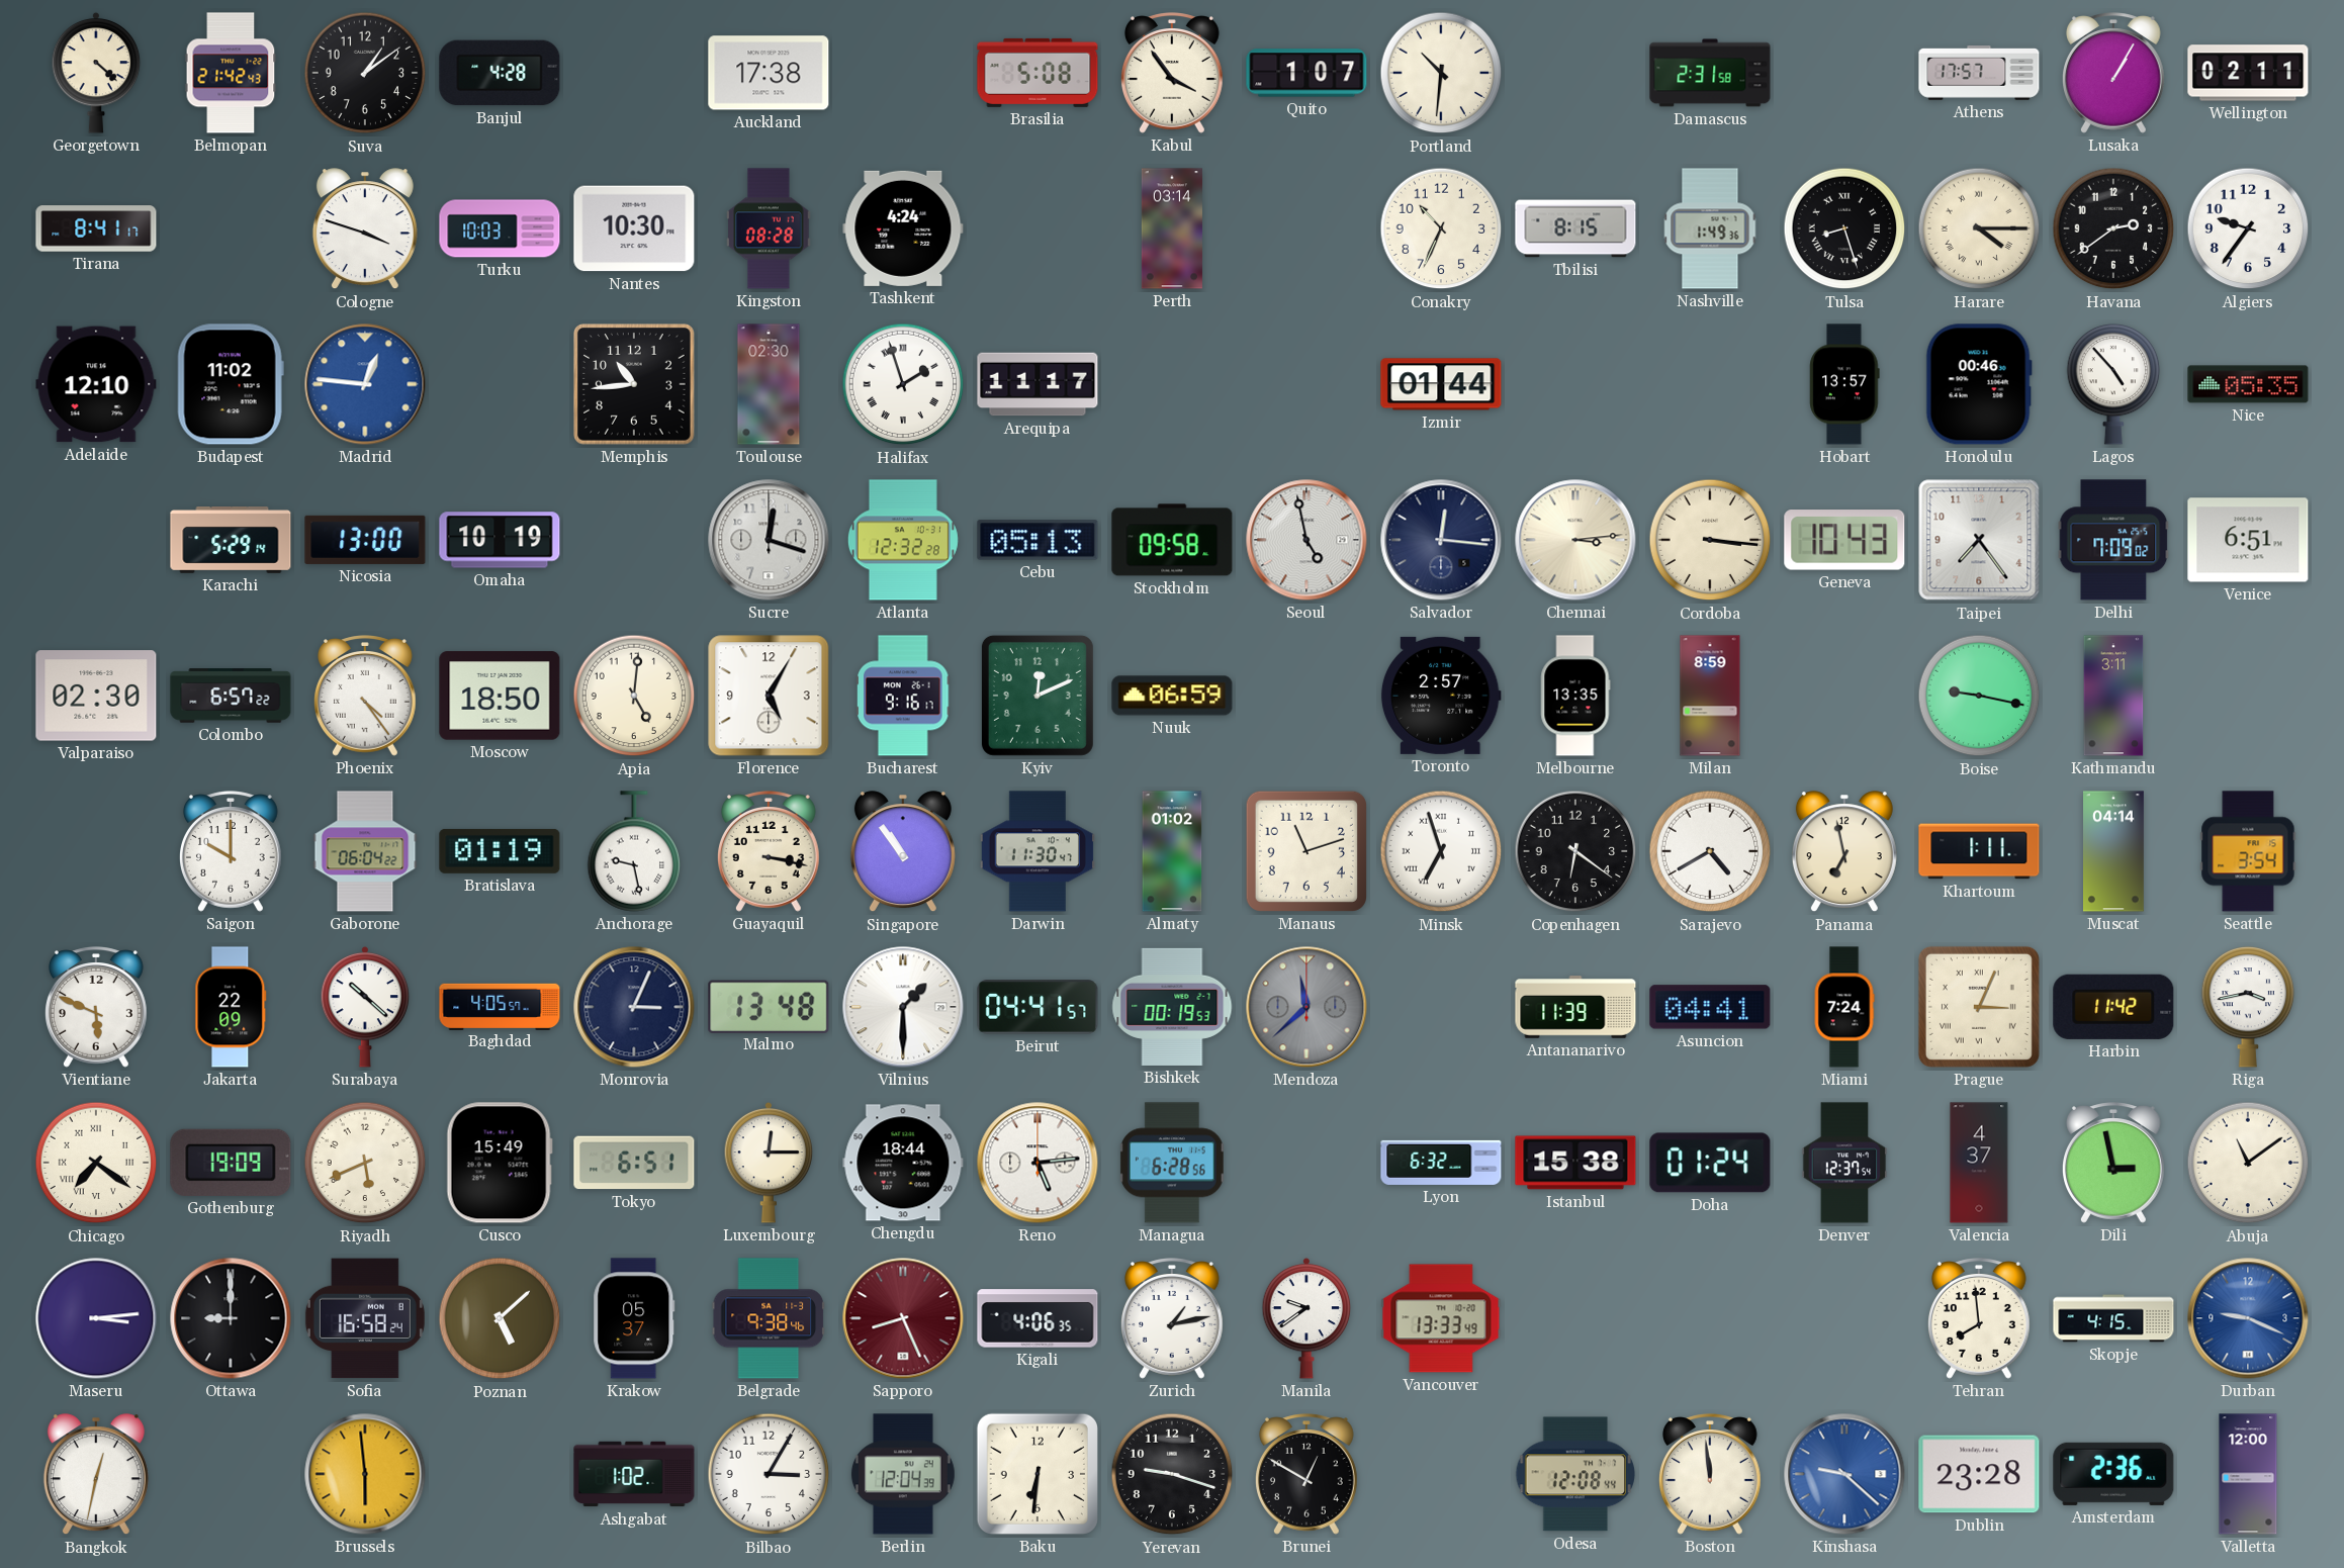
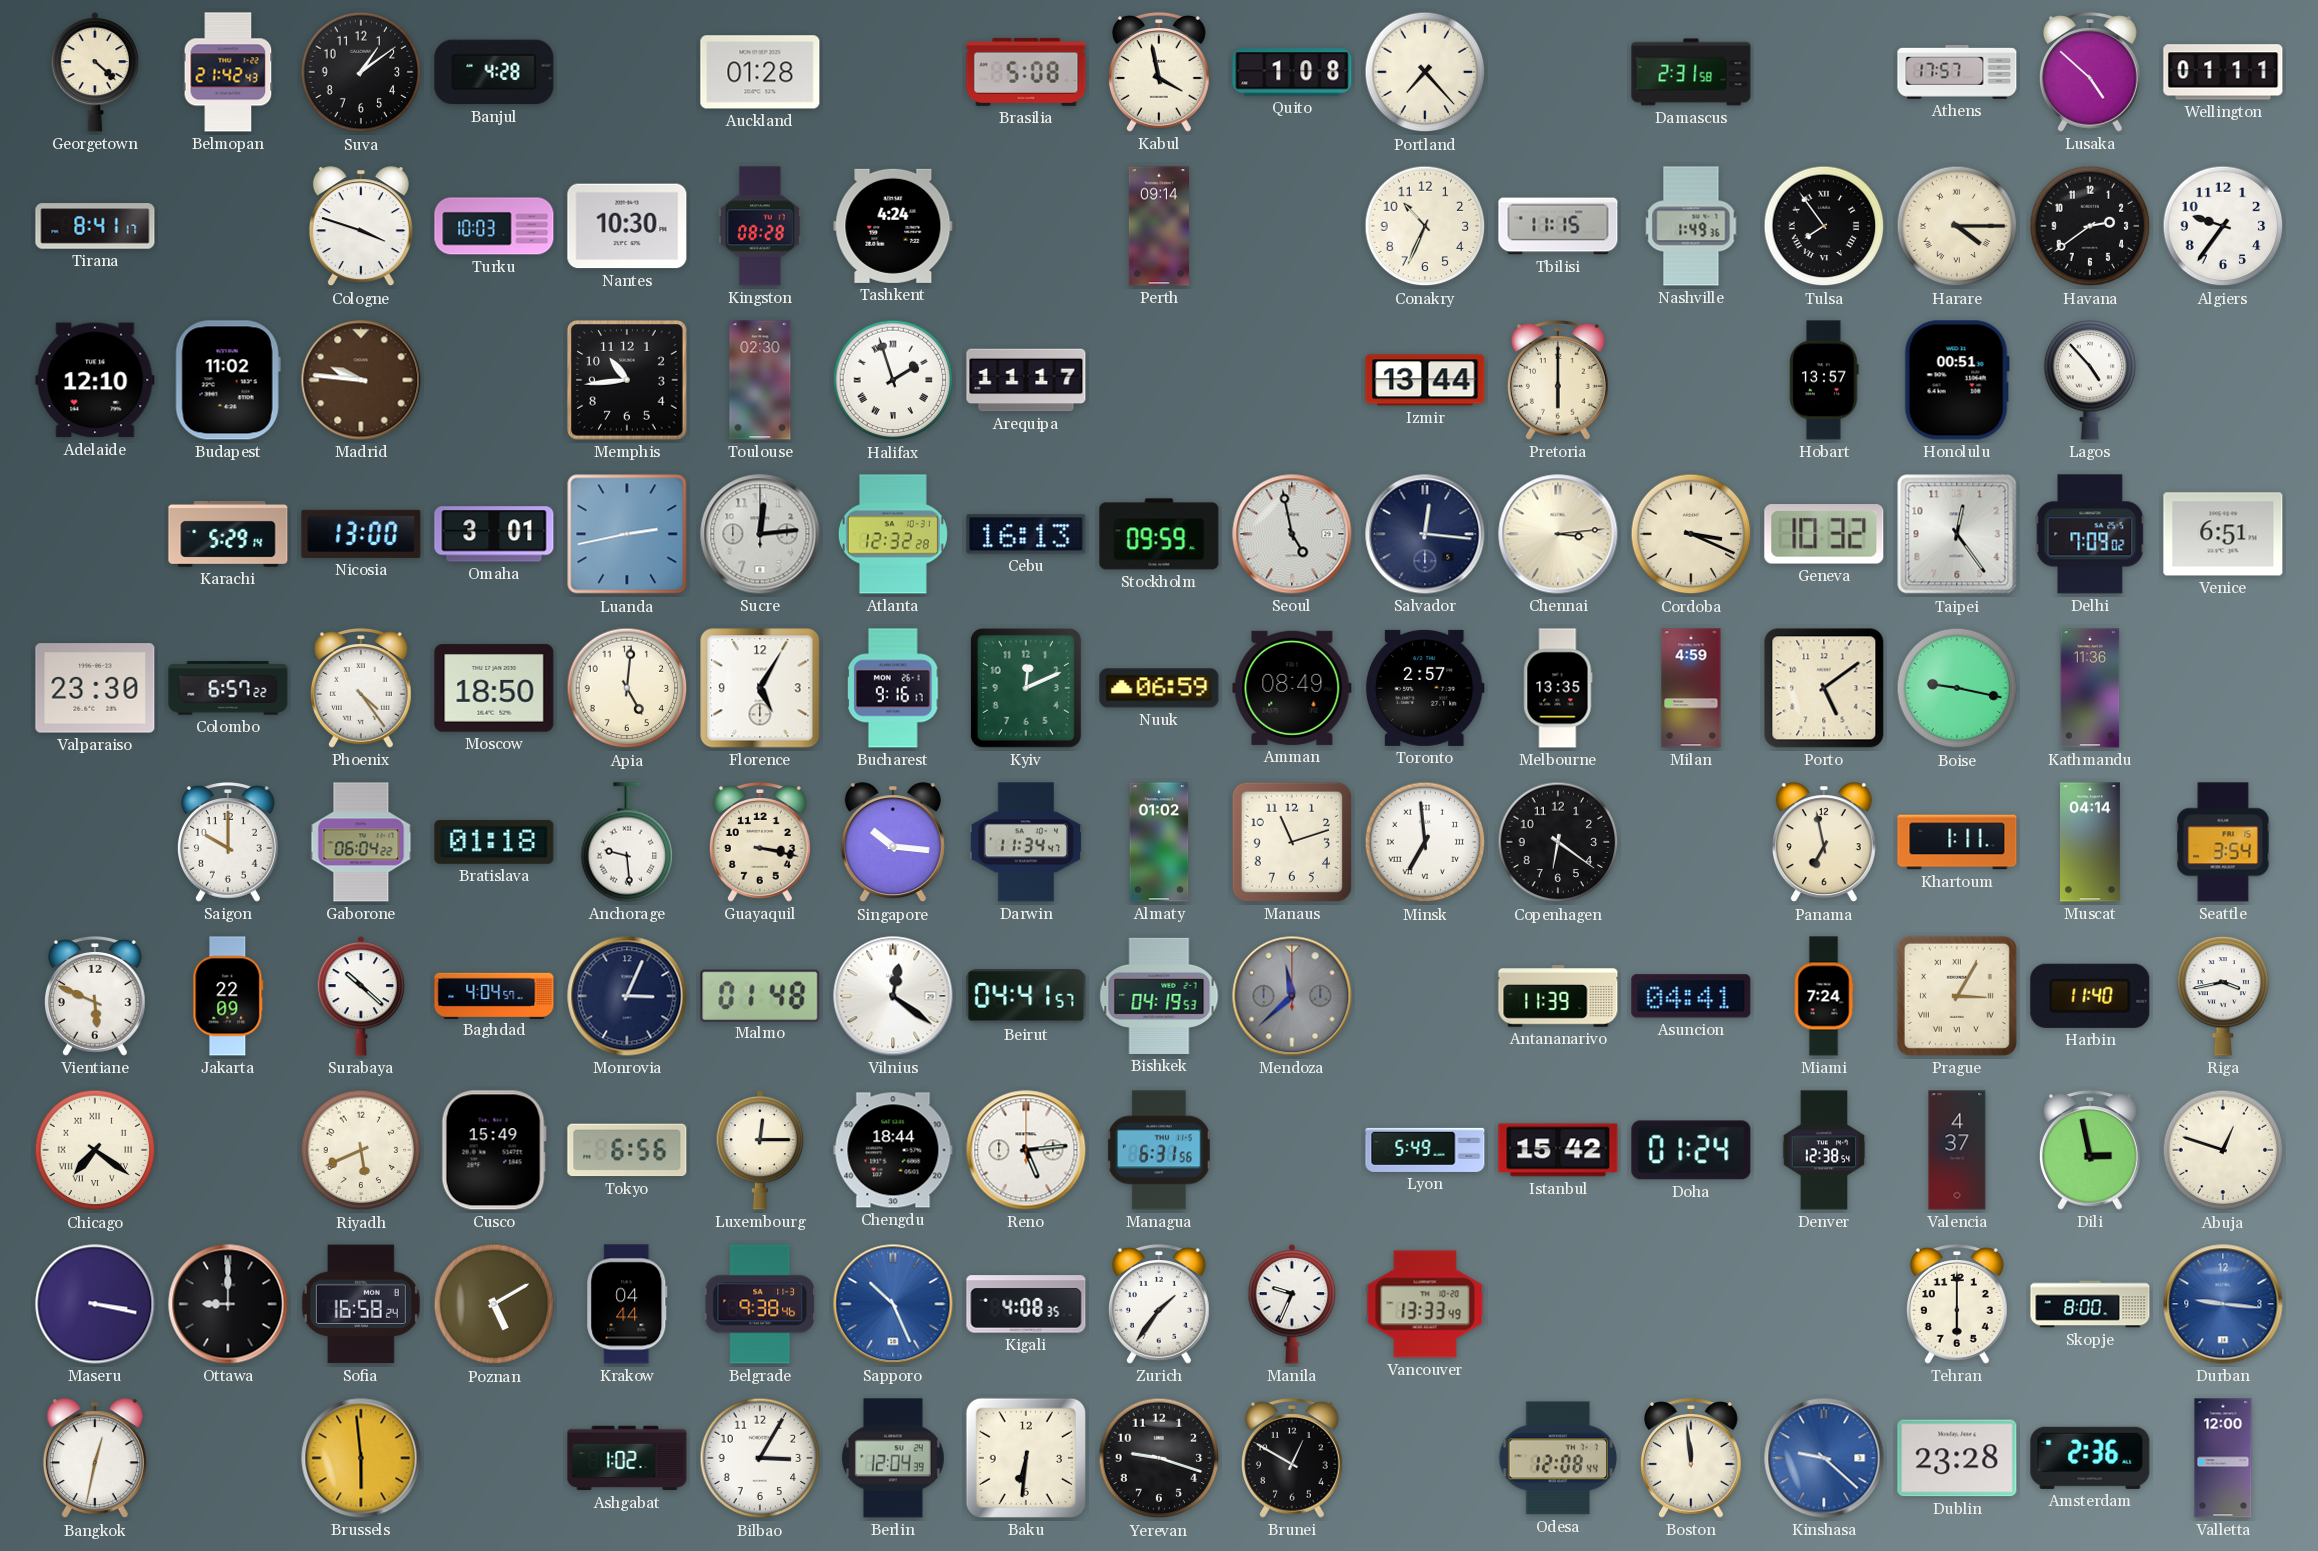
Auckland: 17:38 -> 01:28
Kabul: 3:54 -> 3:58
Quito: 1:07 -> 1:08
Portland: 10:31 -> 7:23
Lusaka: 1:05 -> 4:52
Wellington: 02:11 -> 01:11
Perth: 03:14 -> 09:14
Tbilisi: 8:15 -> 11:15
Tulsa: 8:27 -> 7:54
Madrid: 12:46 -> 9:46
Madrid dial: blue -> brown
Izmir: 01:44 -> 13:44
Pretoria: none -> 6:00
Honolulu: 00:46 -> 00:51
Nice: 05:35 -> none
Omaha: 10:19 -> 3:01
Luanda: none -> 2:43
Sucre: 12:18 -> 12:14
Cebu: 05:13 -> 16:13
Stockholm: 09:58 -> 09:59
Cordoba: 3:16 -> 3:19
Geneva: 10:43 -> 10:32
Taipei: 7:24 -> 12:24
Valparaiso: 02:30 -> 23:30
Amman: none -> 08:49
Milan: 8:59 -> 4:59
Porto: none -> 5:09
Kathmandu: 3:11 -> 11:36
Bratislava: 01:19 -> 01:18
Anchorage: 9:28 -> 9:29
Singapore: 10:54 -> 10:16
Darwin: 11:30 -> 11:34
Minsk: 6:57 -> 6:59
Sarajevo: 4:40 -> none
Baghdad: 4:05 -> 4:04
Malmo: 13:48 -> 01:48
Vilnius: 1:30 -> 12:21
Bishkek: 00:19 -> 04:19
Prague: 3:04 -> 3:05
Harbin: 11:42 -> 11:40
Gothenburg: 19:09 -> none
Tokyo: 6:51 -> 6:56
Managua: 6:28 -> 6:31
Lyon: 6:32 -> 5:49
Istanbul: 15:38 -> 15:42
Denver: 12:37 -> 12:38
Abuja: 11:09 -> 12:48
Maseru: 3:14 -> 3:17
Poznan: 5:08 -> 5:10
Krakow: 05:37 -> 04:44
Sapporo: 8:26 -> 10:26
Sapporo dial: burgundy -> blue
Kigali: 4:06 -> 4:08
Zurich: 1:13 -> 1:36
Manila: 9:39 -> 9:34
Tehran: 7:59 -> 6:00
Skopje: 4:15 -> 8:00
Durban: 9:19 -> 9:16
